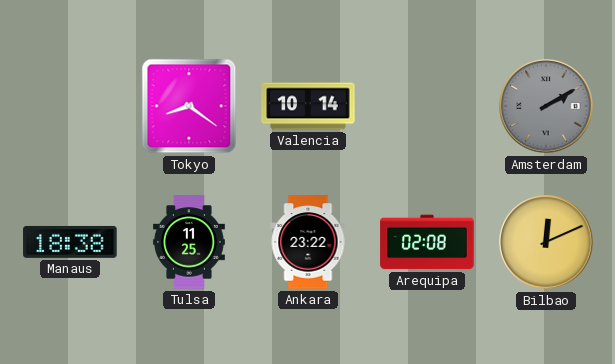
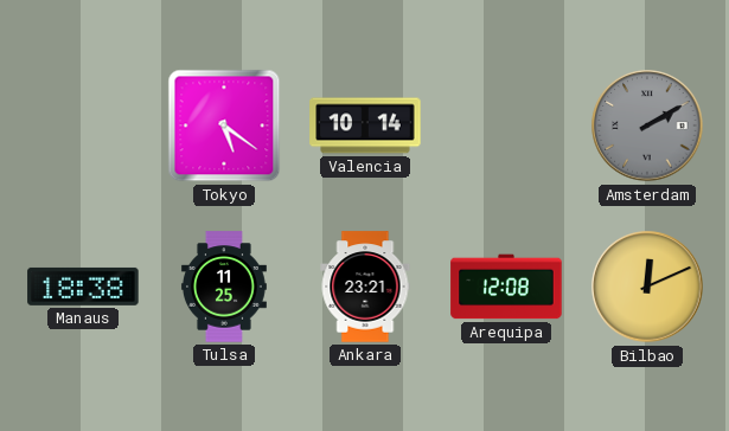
Tokyo: 8:21 -> 5:21
Ankara: 23:22 -> 23:21
Arequipa: 02:08 -> 12:08
